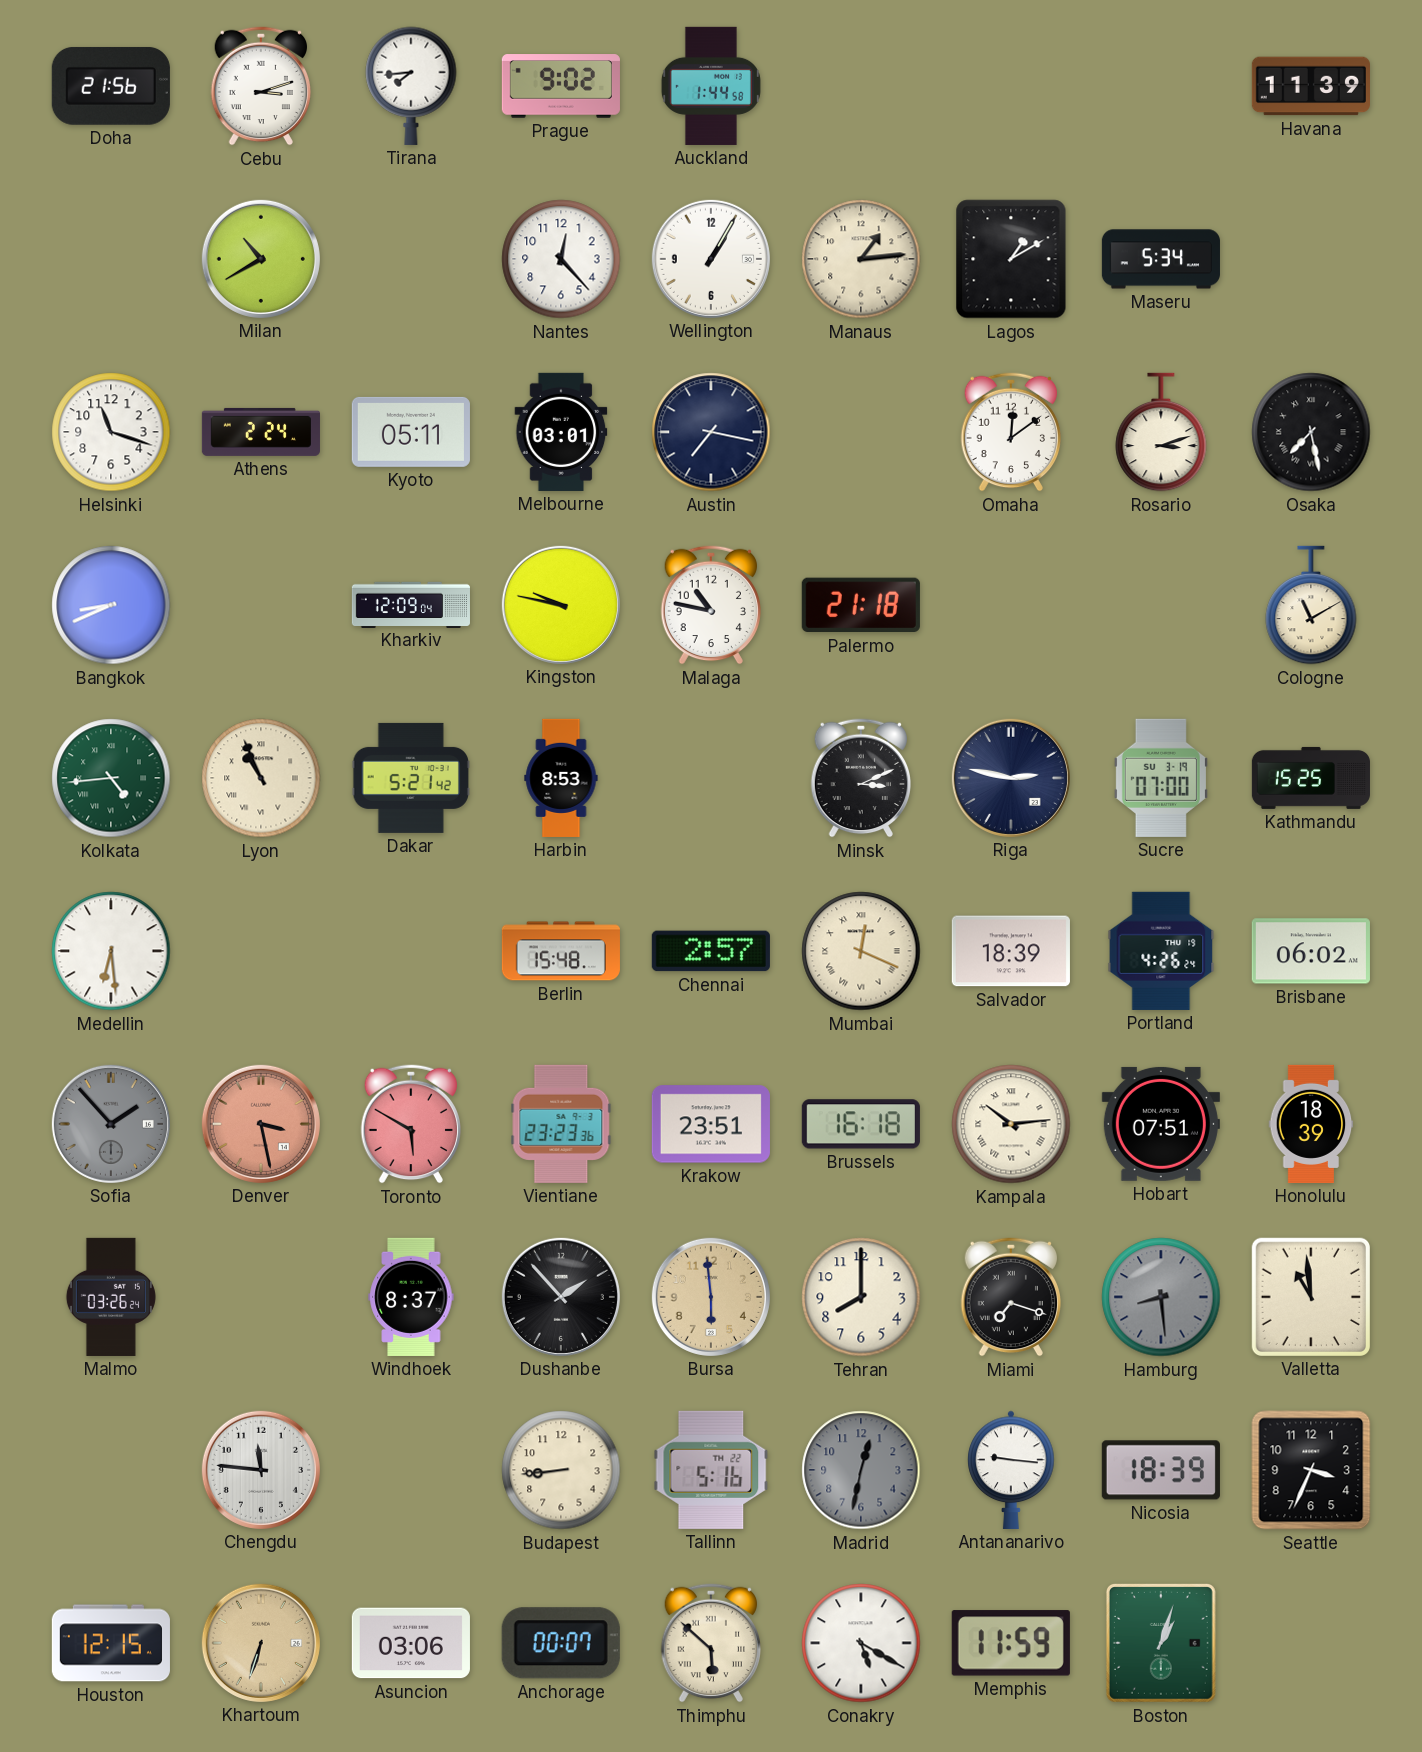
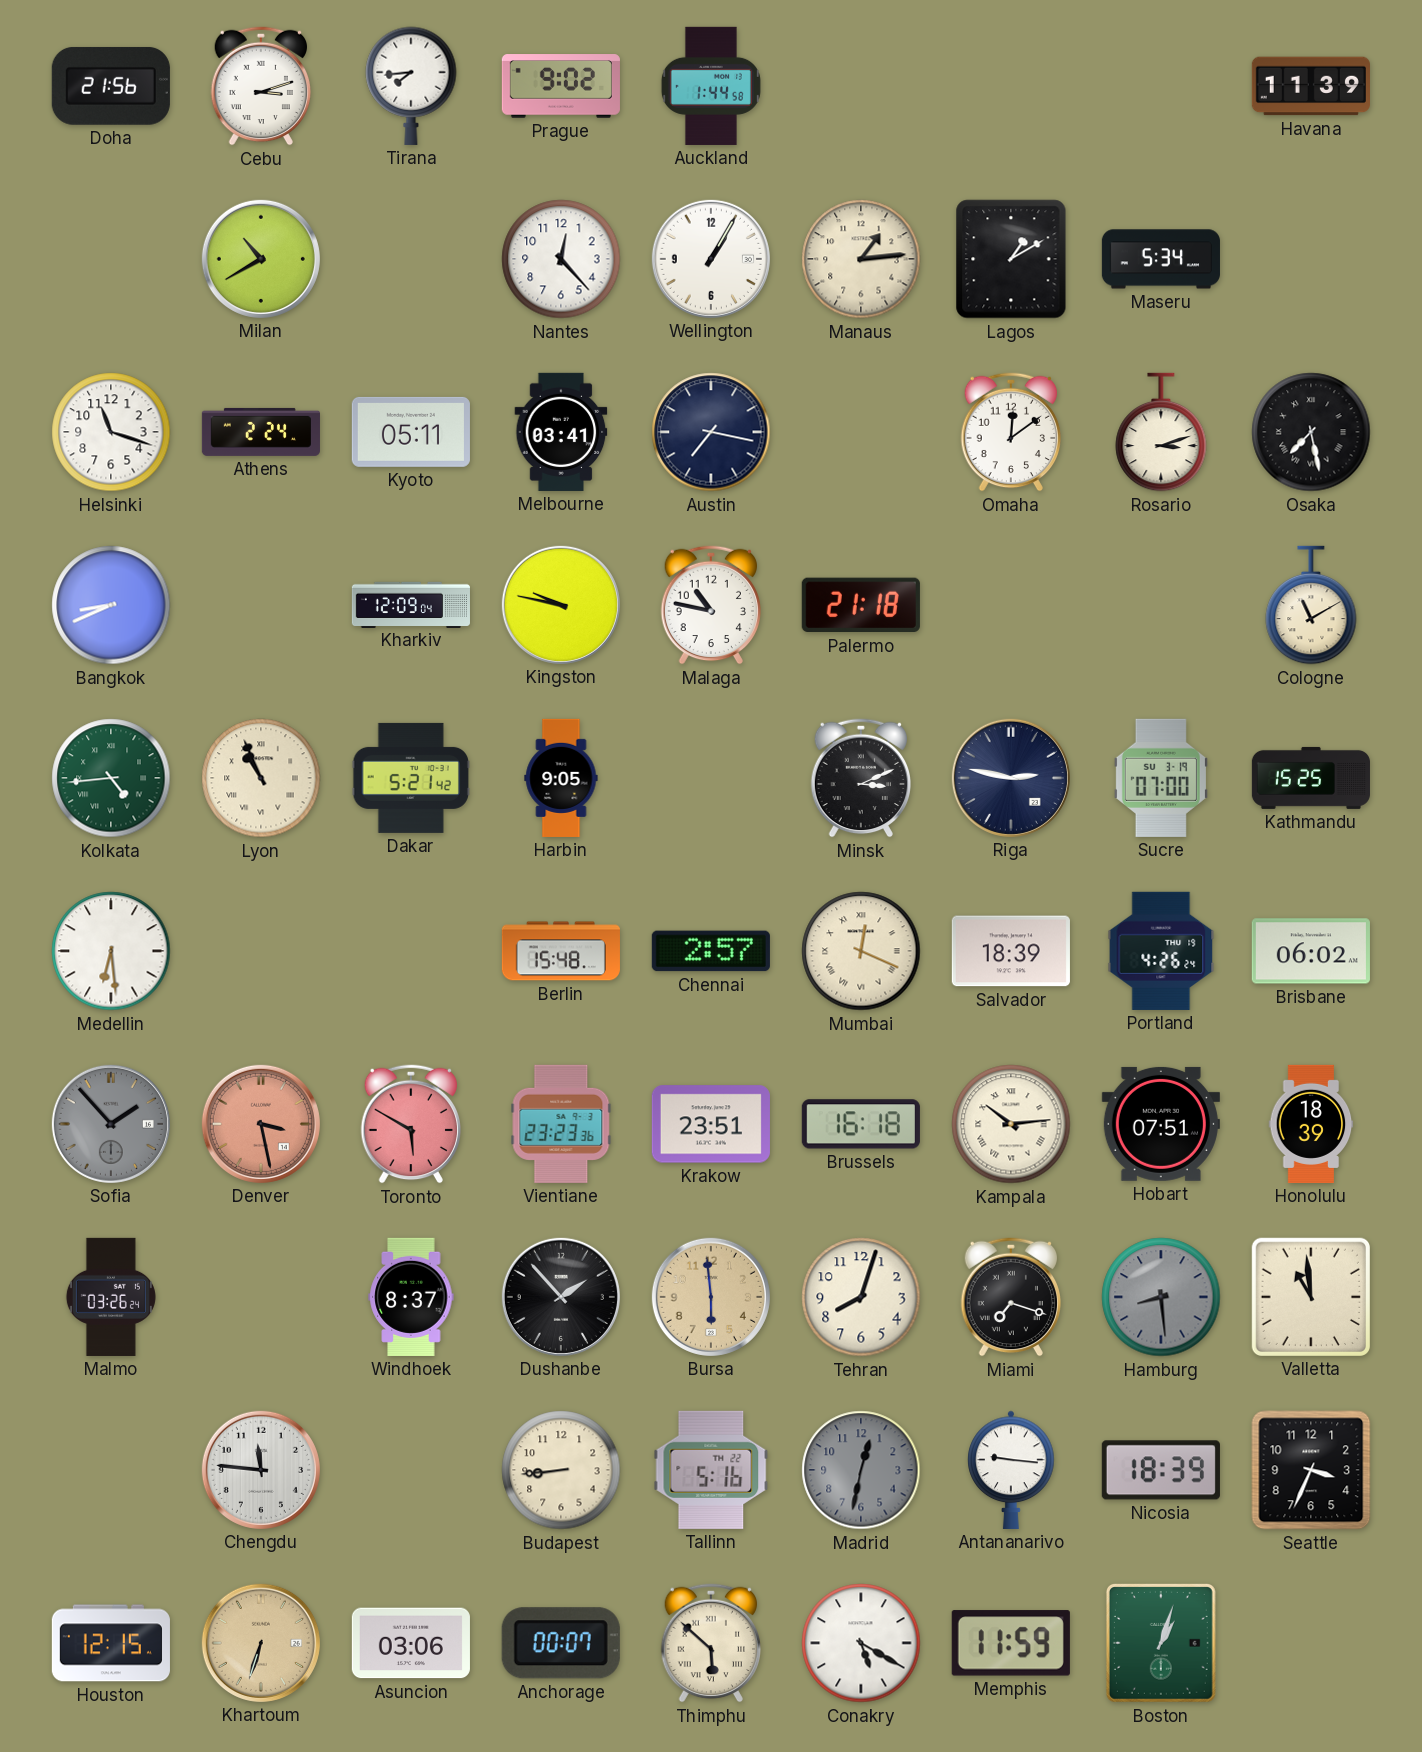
Melbourne: 03:01 -> 03:41
Harbin: 8:53 -> 9:05
Tehran: 8:00 -> 8:03
